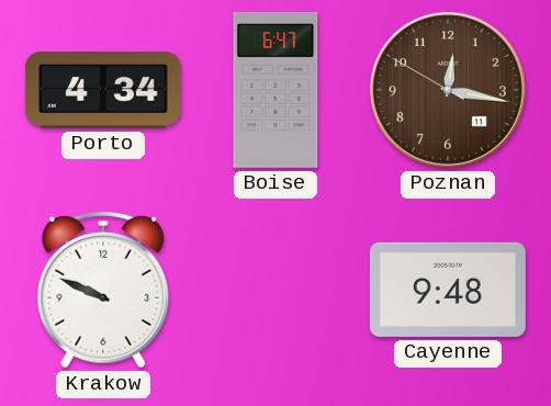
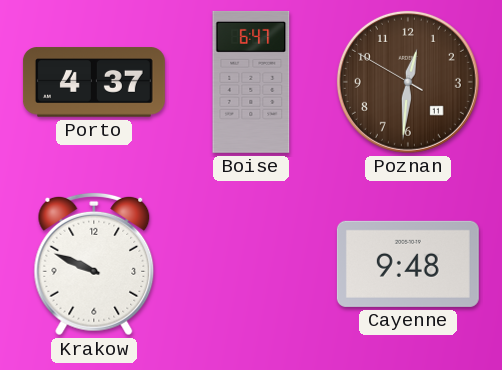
Porto: 4:34 -> 4:37
Poznan: 12:16 -> 12:30
